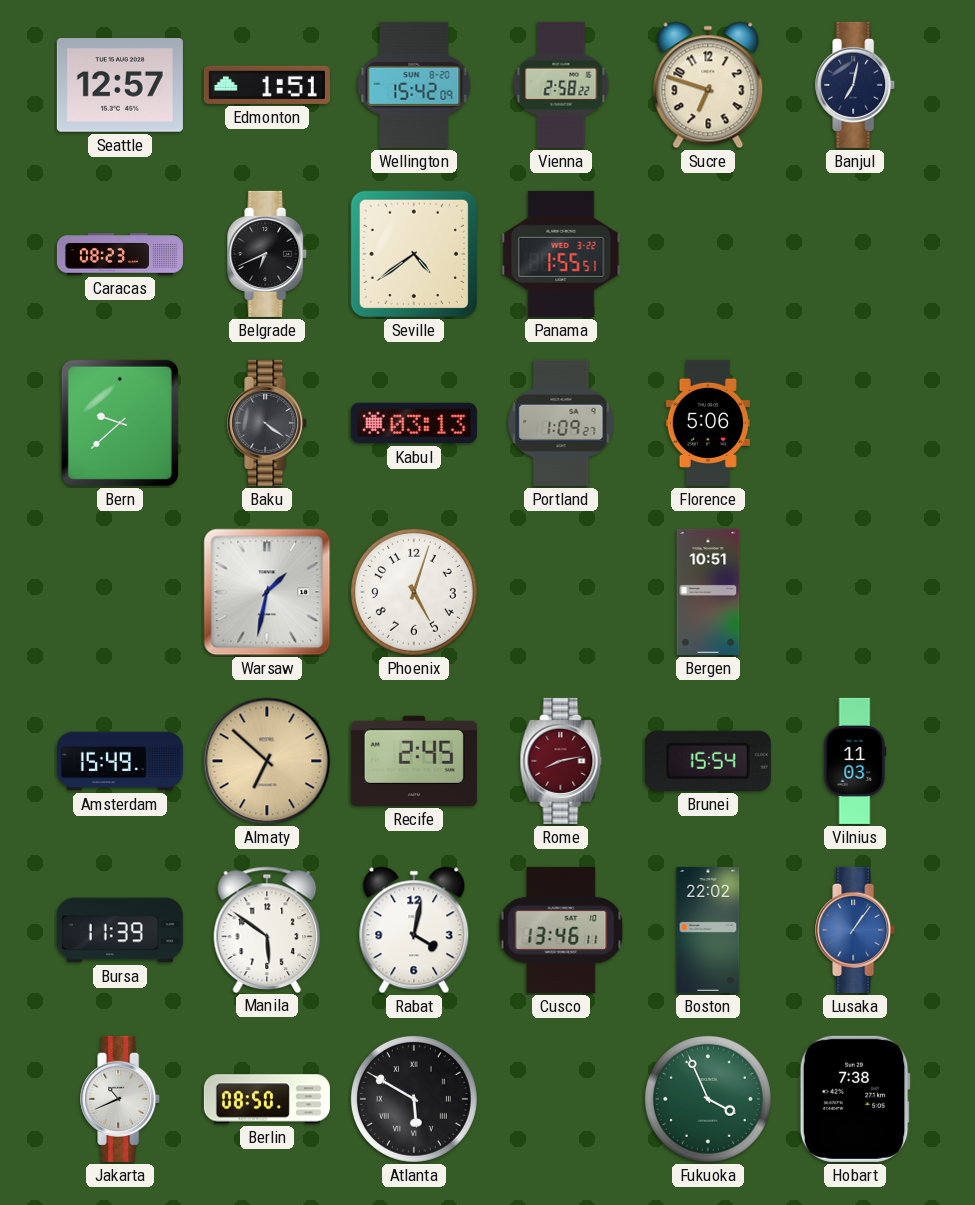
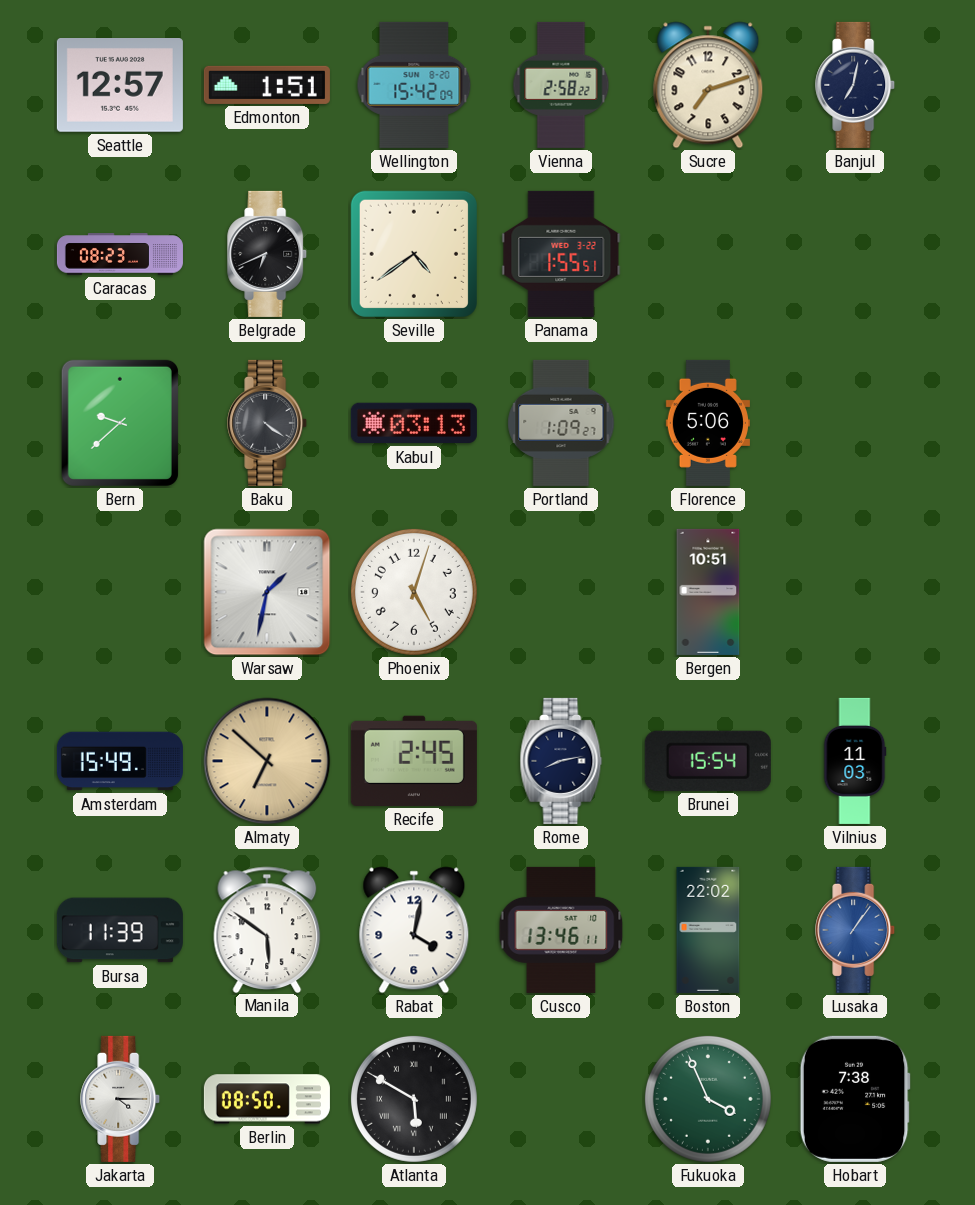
Sucre: 6:48 -> 7:12
Rome dial: burgundy -> navy
Jakarta: 10:41 -> 4:15
